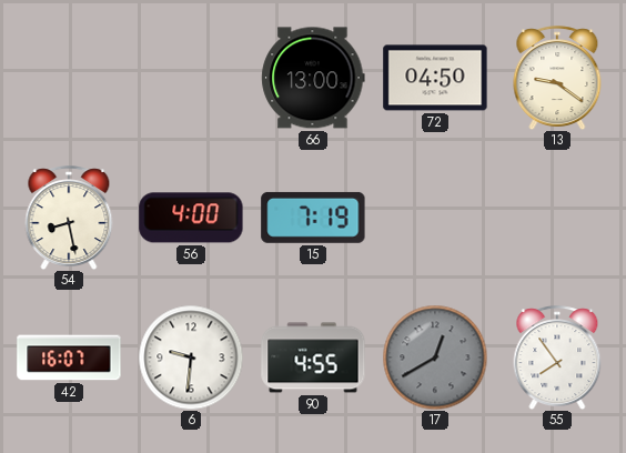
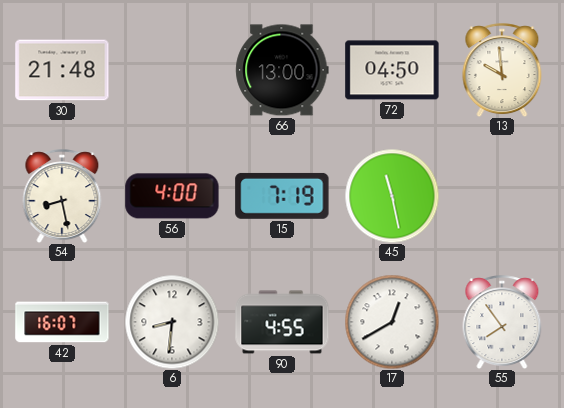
30: none -> 21:48
13: 9:21 -> 9:59
45: none -> 11:28
6: 9:31 -> 8:31
17 dial: grey -> white
